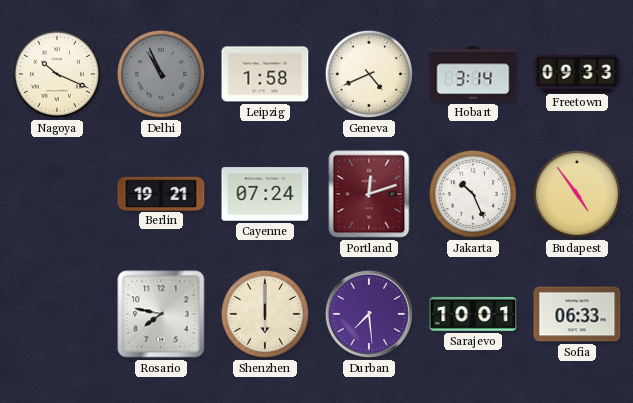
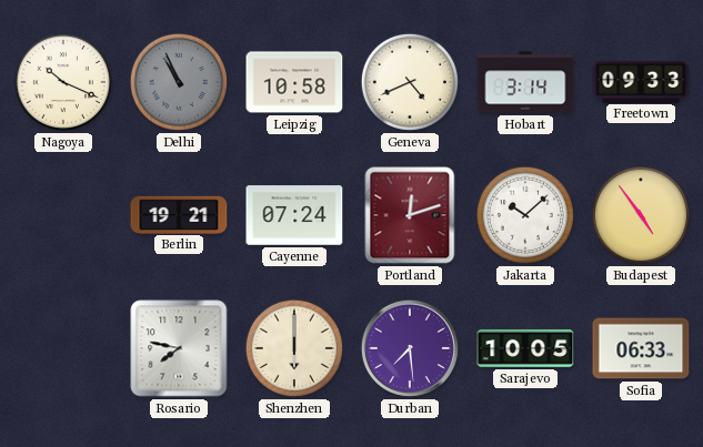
Leipzig: 1:58 -> 10:58
Jakarta: 10:26 -> 10:08
Sarajevo: 10:01 -> 10:05
